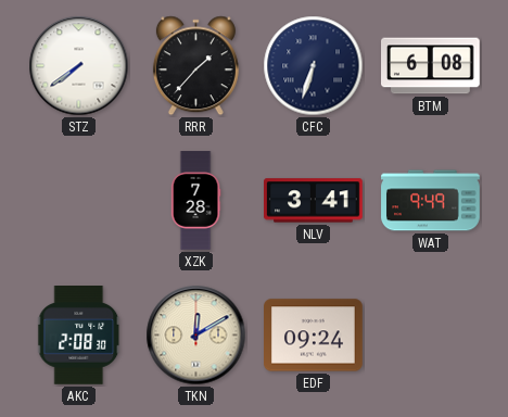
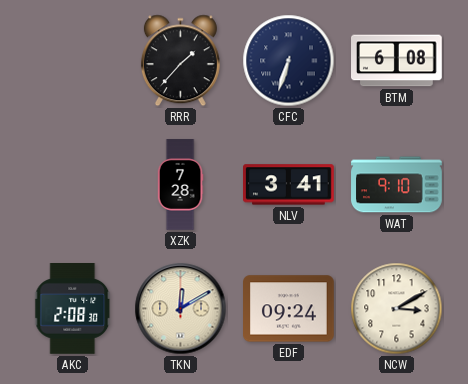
STZ: 7:39 -> none
WAT: 9:49 -> 9:10
NCW: none -> 3:10
